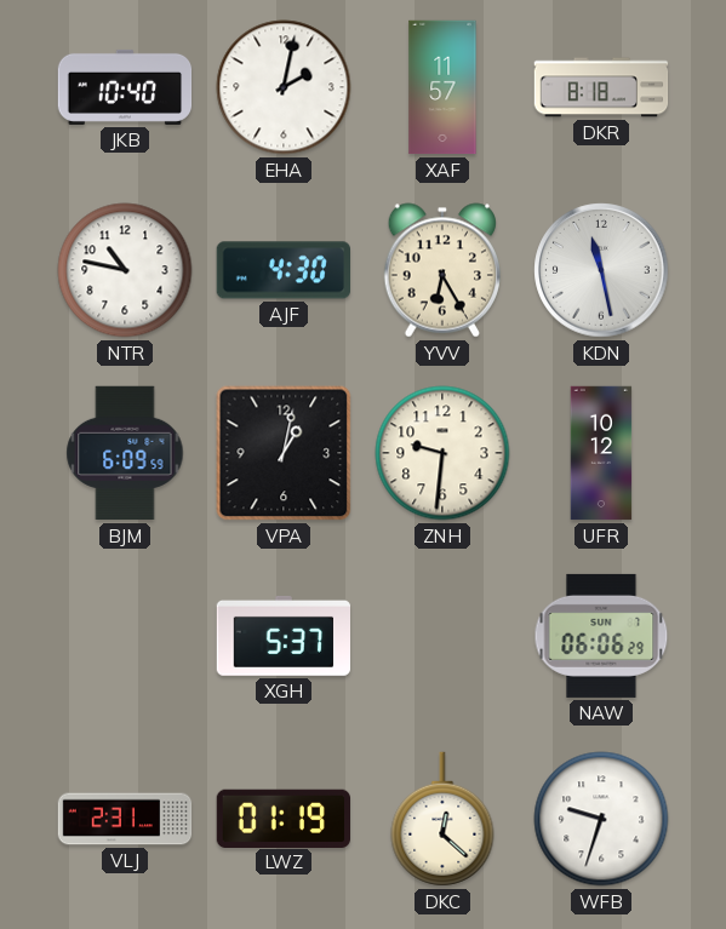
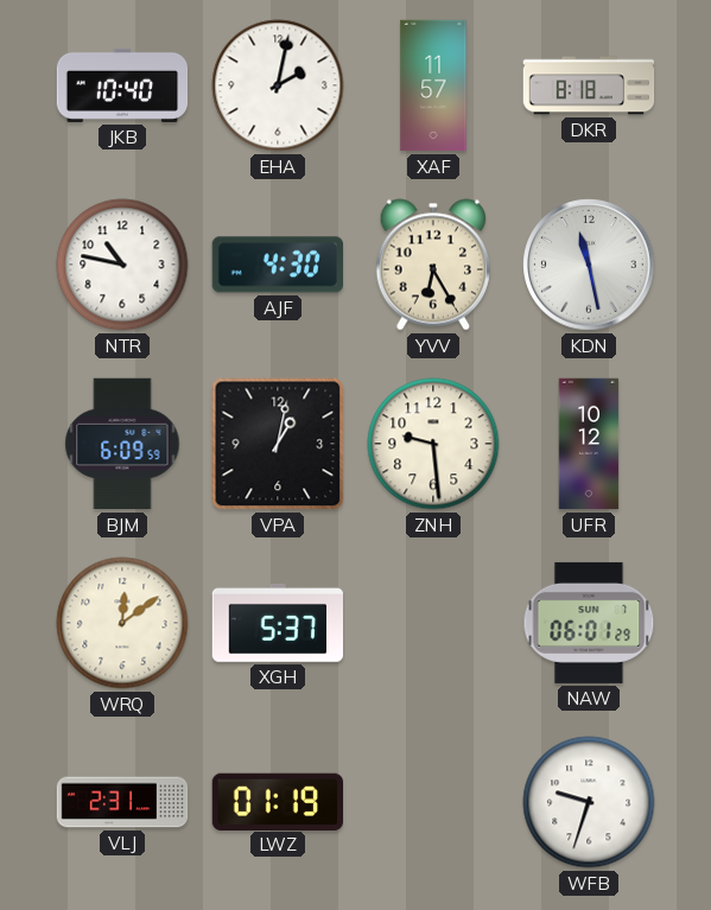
ZNH: 9:31 -> 9:29
WRQ: none -> 12:09
NAW: 06:06 -> 06:01
DKC: 12:22 -> none
